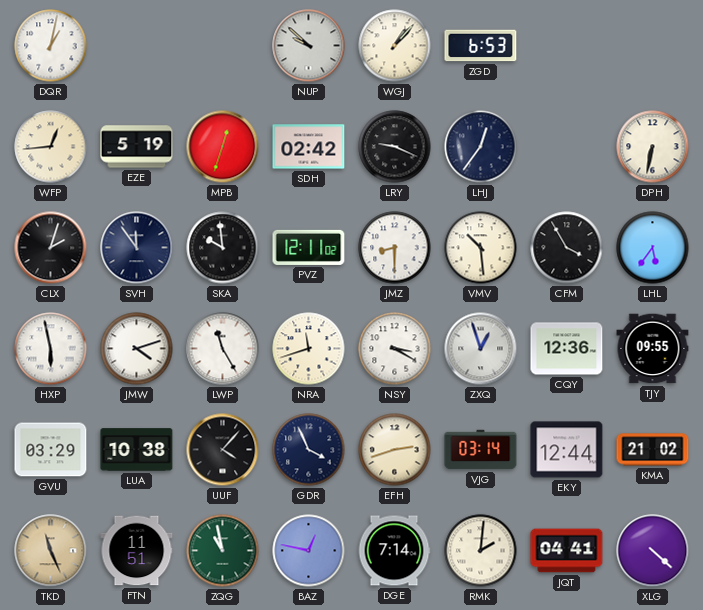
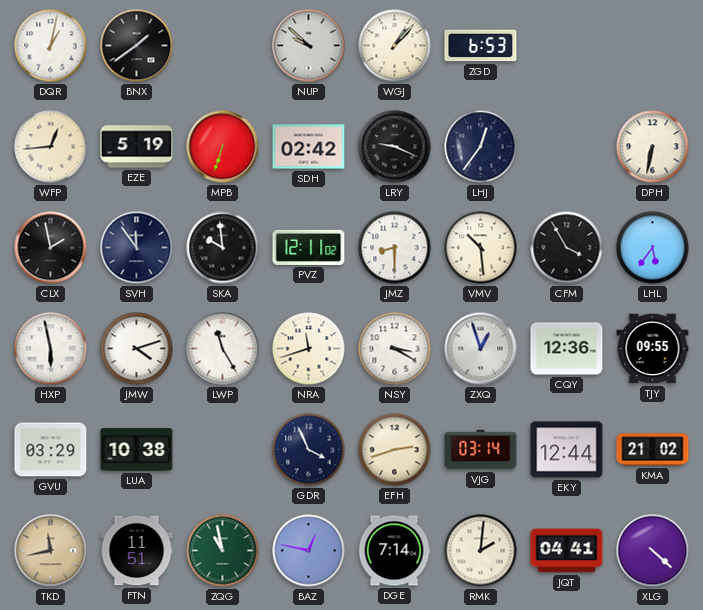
BNX: none -> 1:39
MPB: 12:33 -> 6:33
CLX: 2:03 -> 1:58
UUF: 4:07 -> none
TKD: 11:26 -> 11:43
